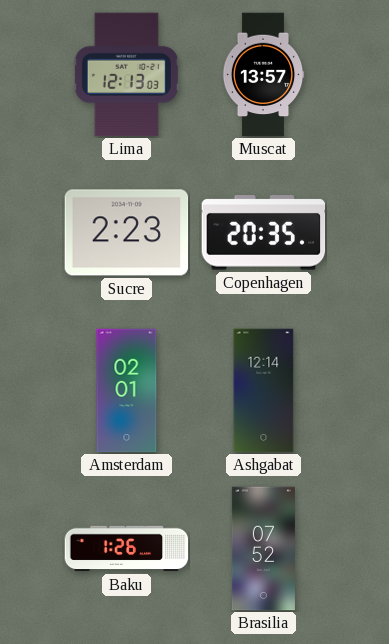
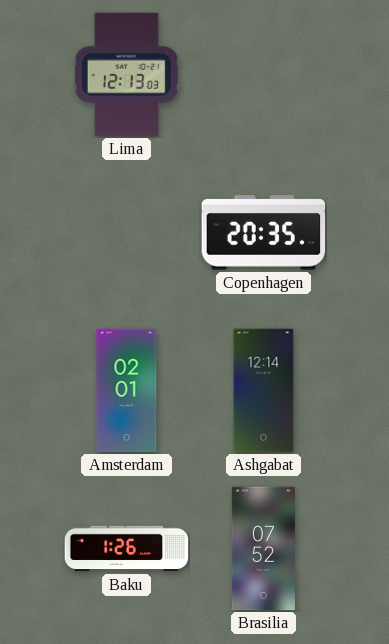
Muscat: 13:57 -> none
Sucre: 2:23 -> none
